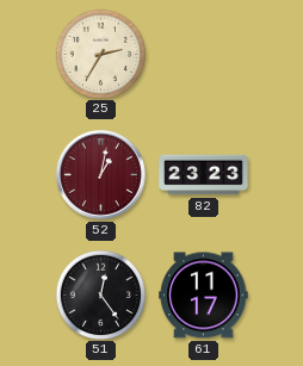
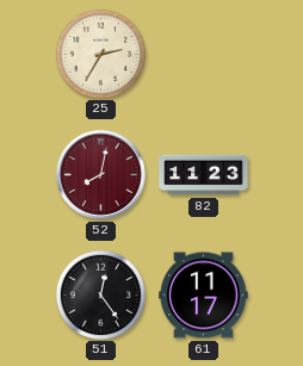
52: 1:02 -> 8:02
82: 23:23 -> 11:23
